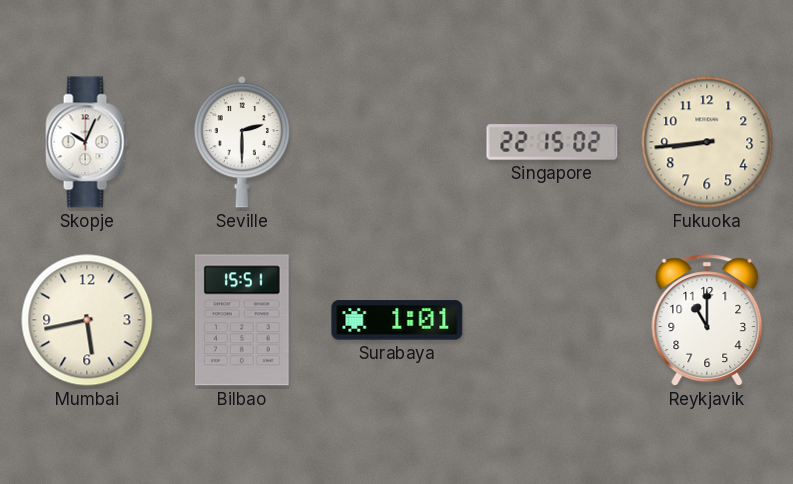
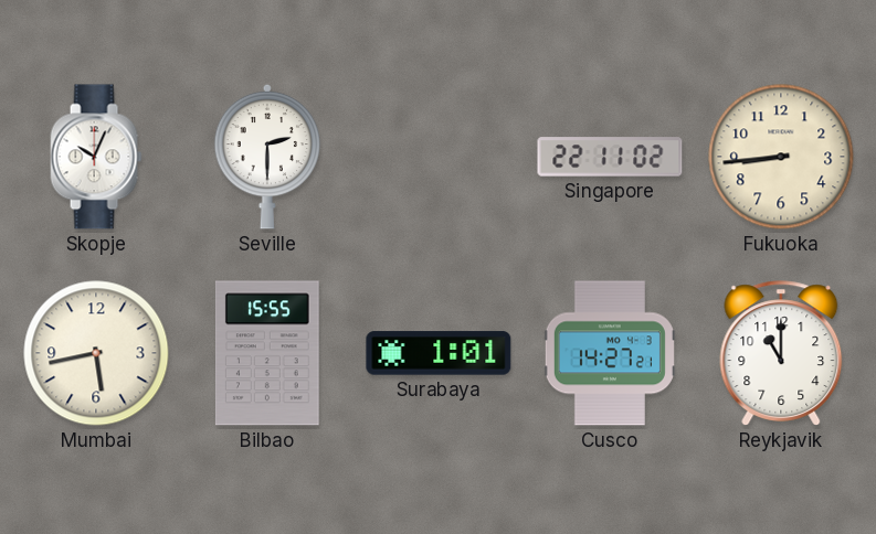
Singapore: 22:15 -> 22:11
Bilbao: 15:51 -> 15:55
Cusco: none -> 14:27
